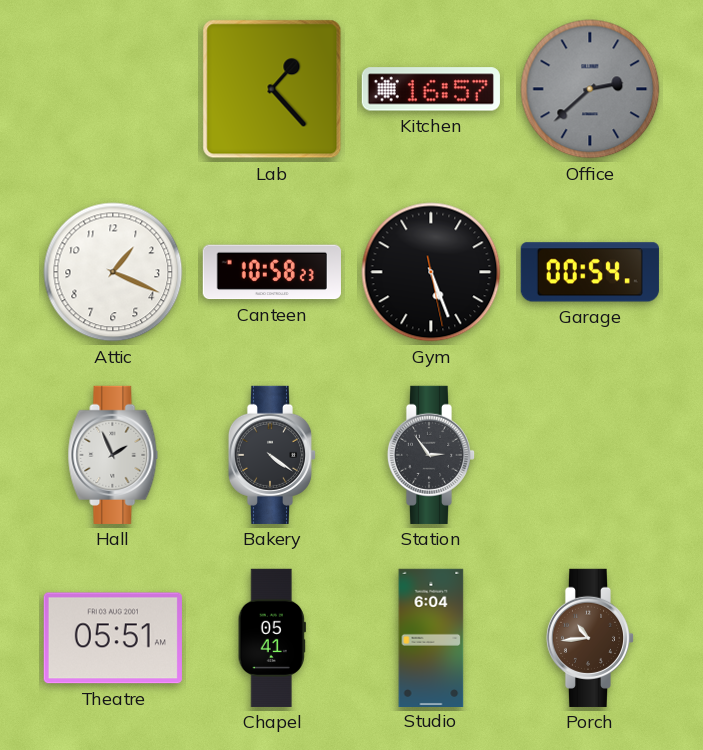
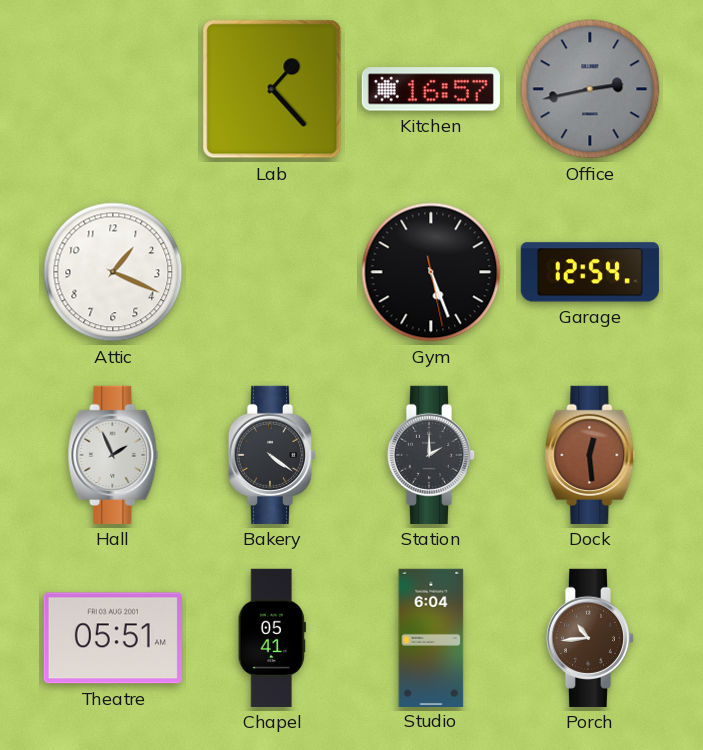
Office: 2:38 -> 2:43
Canteen: 10:58 -> none
Garage: 00:54 -> 12:54
Station: 2:54 -> 2:00
Dock: none -> 12:29
